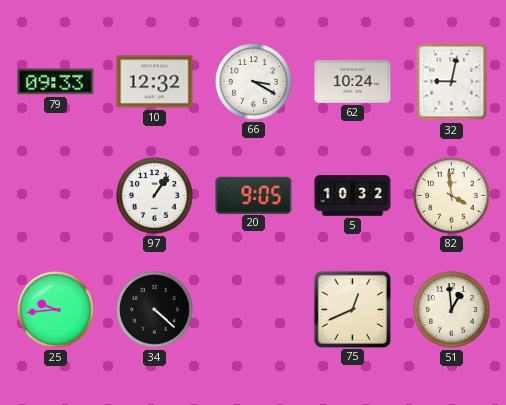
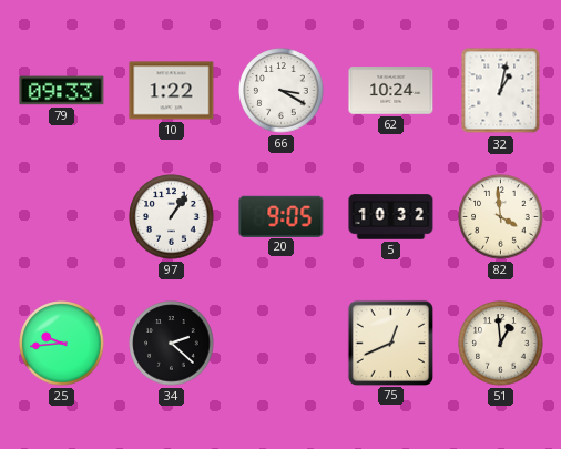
10: 12:32 -> 1:22
32: 9:02 -> 1:02
34: 4:22 -> 2:22
